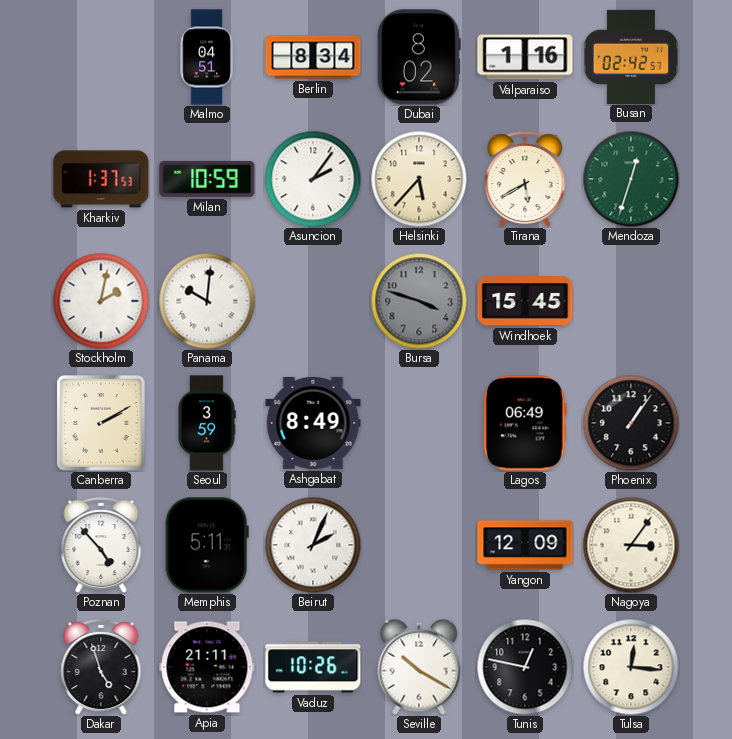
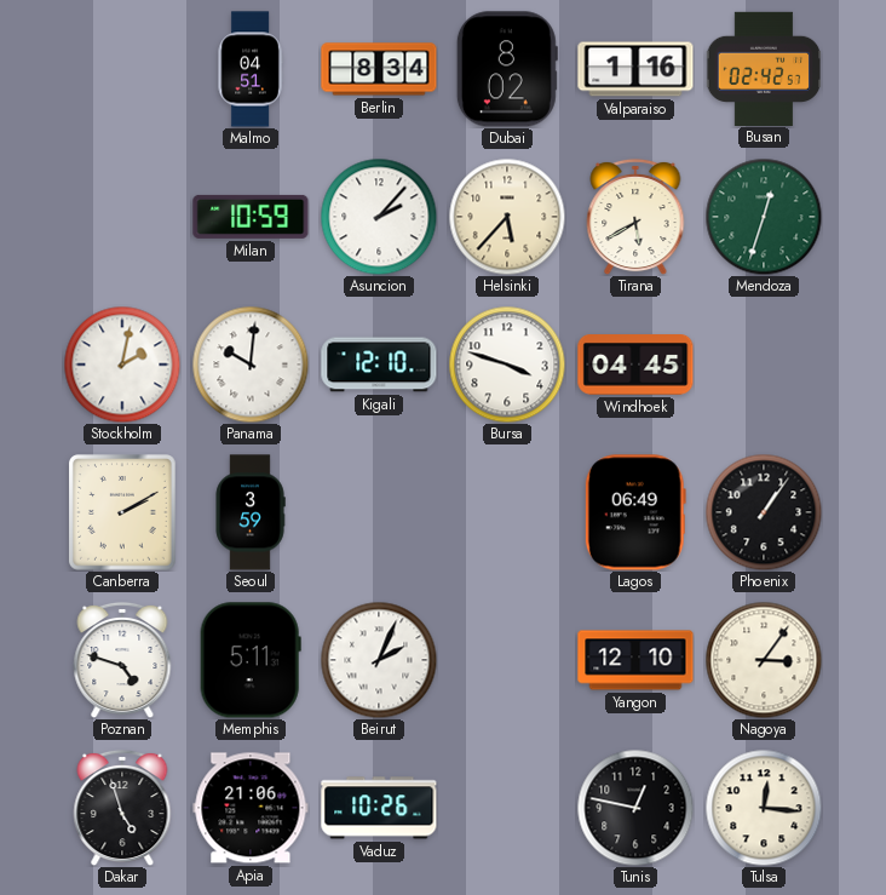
Kharkiv: 1:37 -> none
Asuncion: 2:06 -> 2:07
Kigali: none -> 12:10
Bursa dial: grey -> white
Windhoek: 15:45 -> 04:45
Ashgabat: 8:49 -> none
Poznan: 4:53 -> 4:48
Yangon: 12:09 -> 12:10
Apia: 21:11 -> 21:06
Seville: 10:20 -> none
